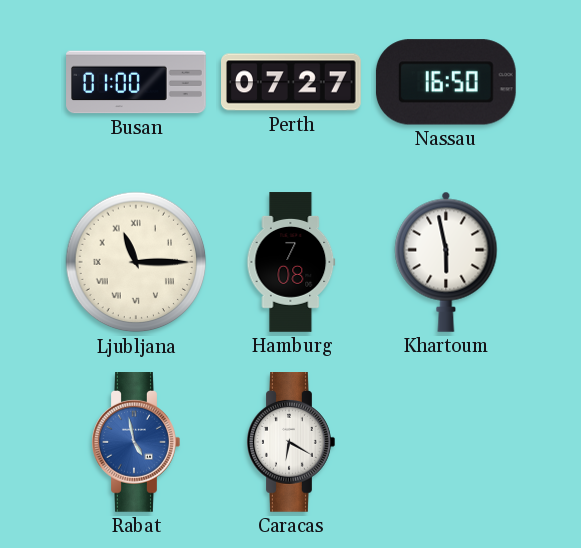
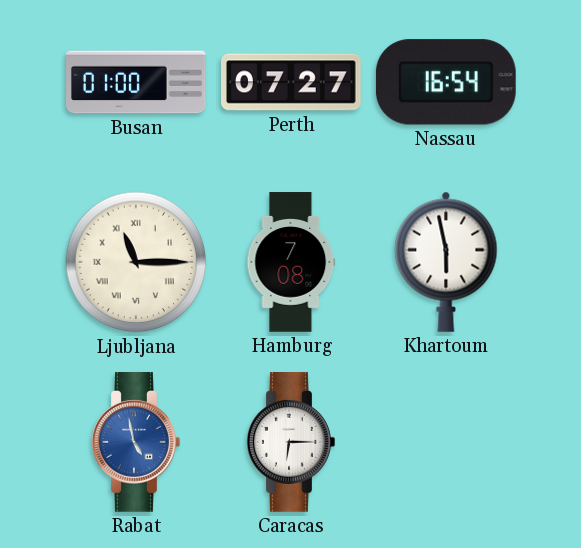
Nassau: 16:50 -> 16:54
Caracas: 6:20 -> 6:15
